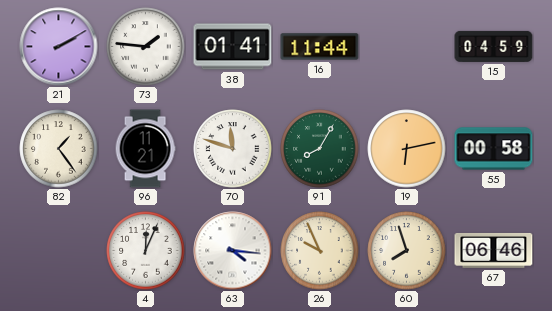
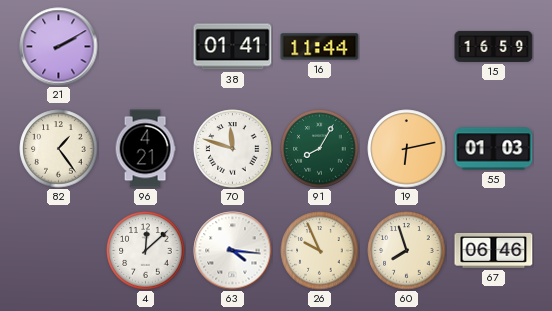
73: 1:46 -> none
15: 04:59 -> 16:59
96: 11:21 -> 4:21
55: 00:58 -> 01:03
4: 12:04 -> 12:08
